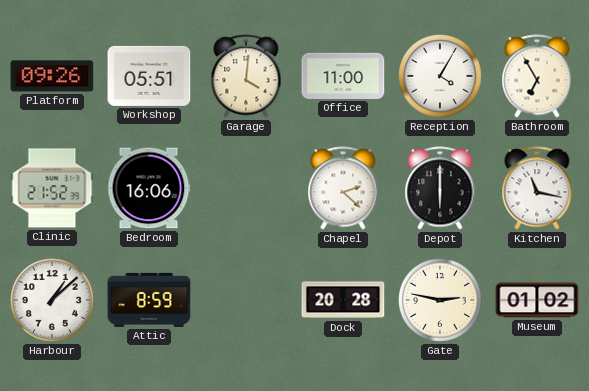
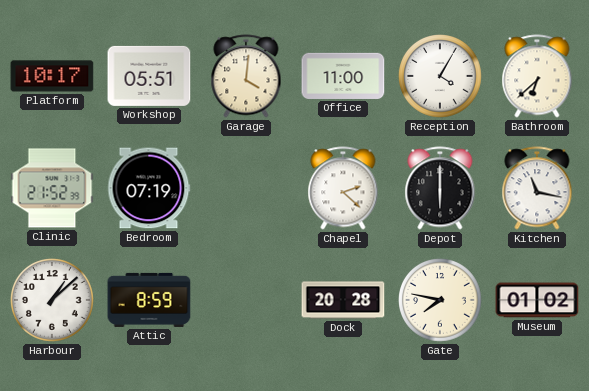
Platform: 09:26 -> 10:17
Bathroom: 6:55 -> 6:38
Bedroom: 16:06 -> 07:19
Gate: 2:47 -> 7:47
